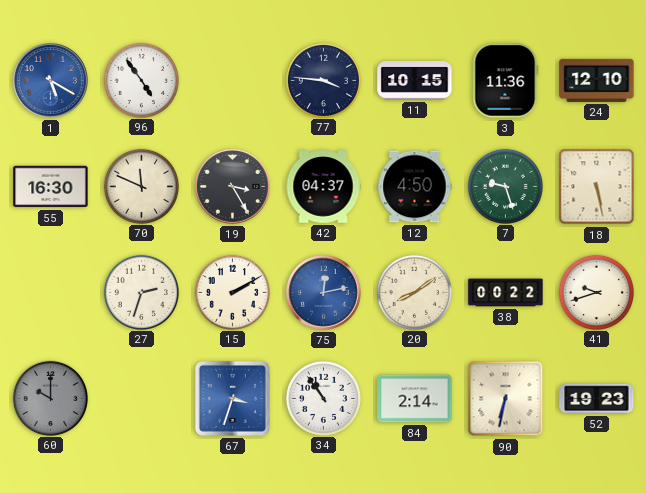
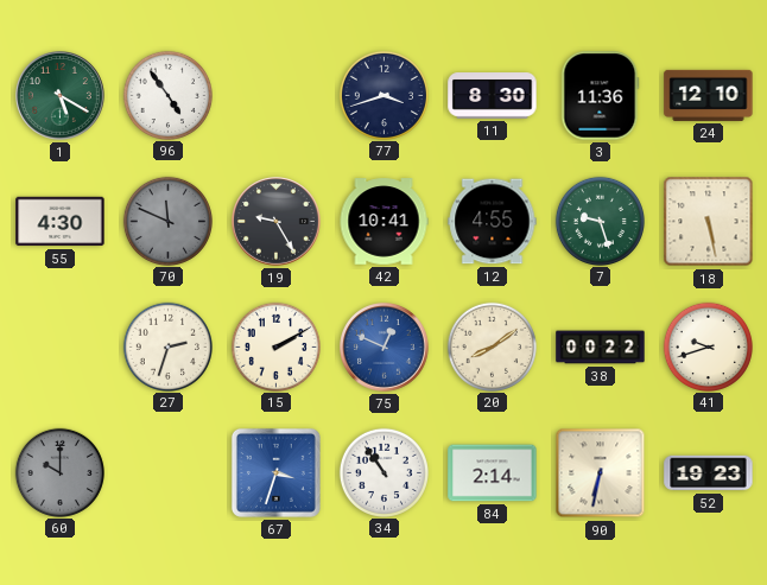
1 dial: blue -> green
77: 3:46 -> 3:42
11: 10:15 -> 8:30
55: 16:30 -> 4:30
70 dial: cream -> grey
19: 3:25 -> 9:25
42: 04:37 -> 10:41
12: 4:50 -> 4:55
75: 12:13 -> 12:49
